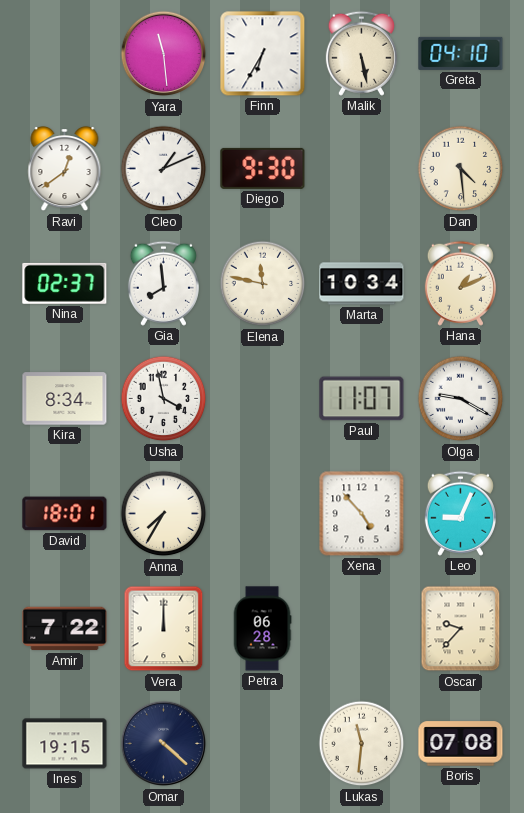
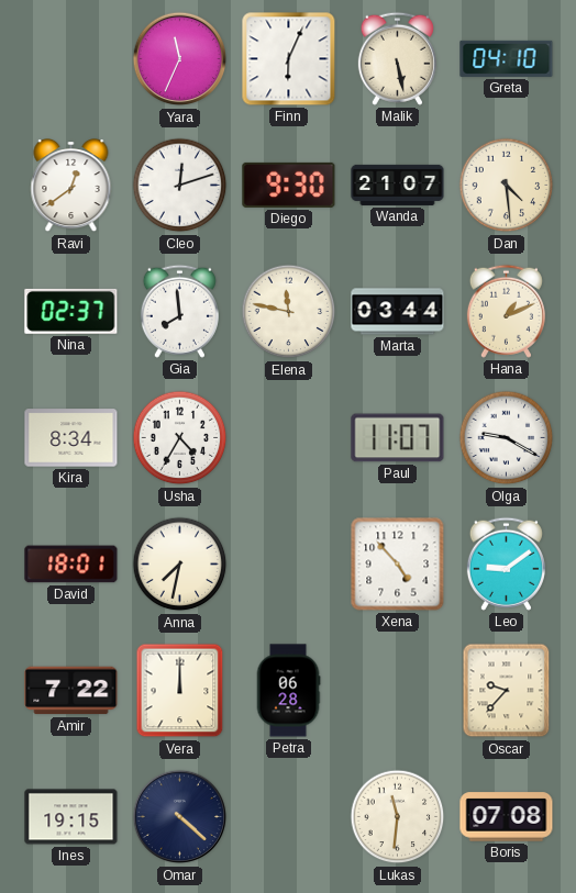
Yara: 11:29 -> 11:34
Finn: 6:35 -> 6:04
Cleo: 1:11 -> 12:12
Wanda: none -> 21:07
Marta: 10:34 -> 03:44
Usha: 3:58 -> 4:35
Anna: 7:35 -> 7:32
Leo: 9:04 -> 9:09
